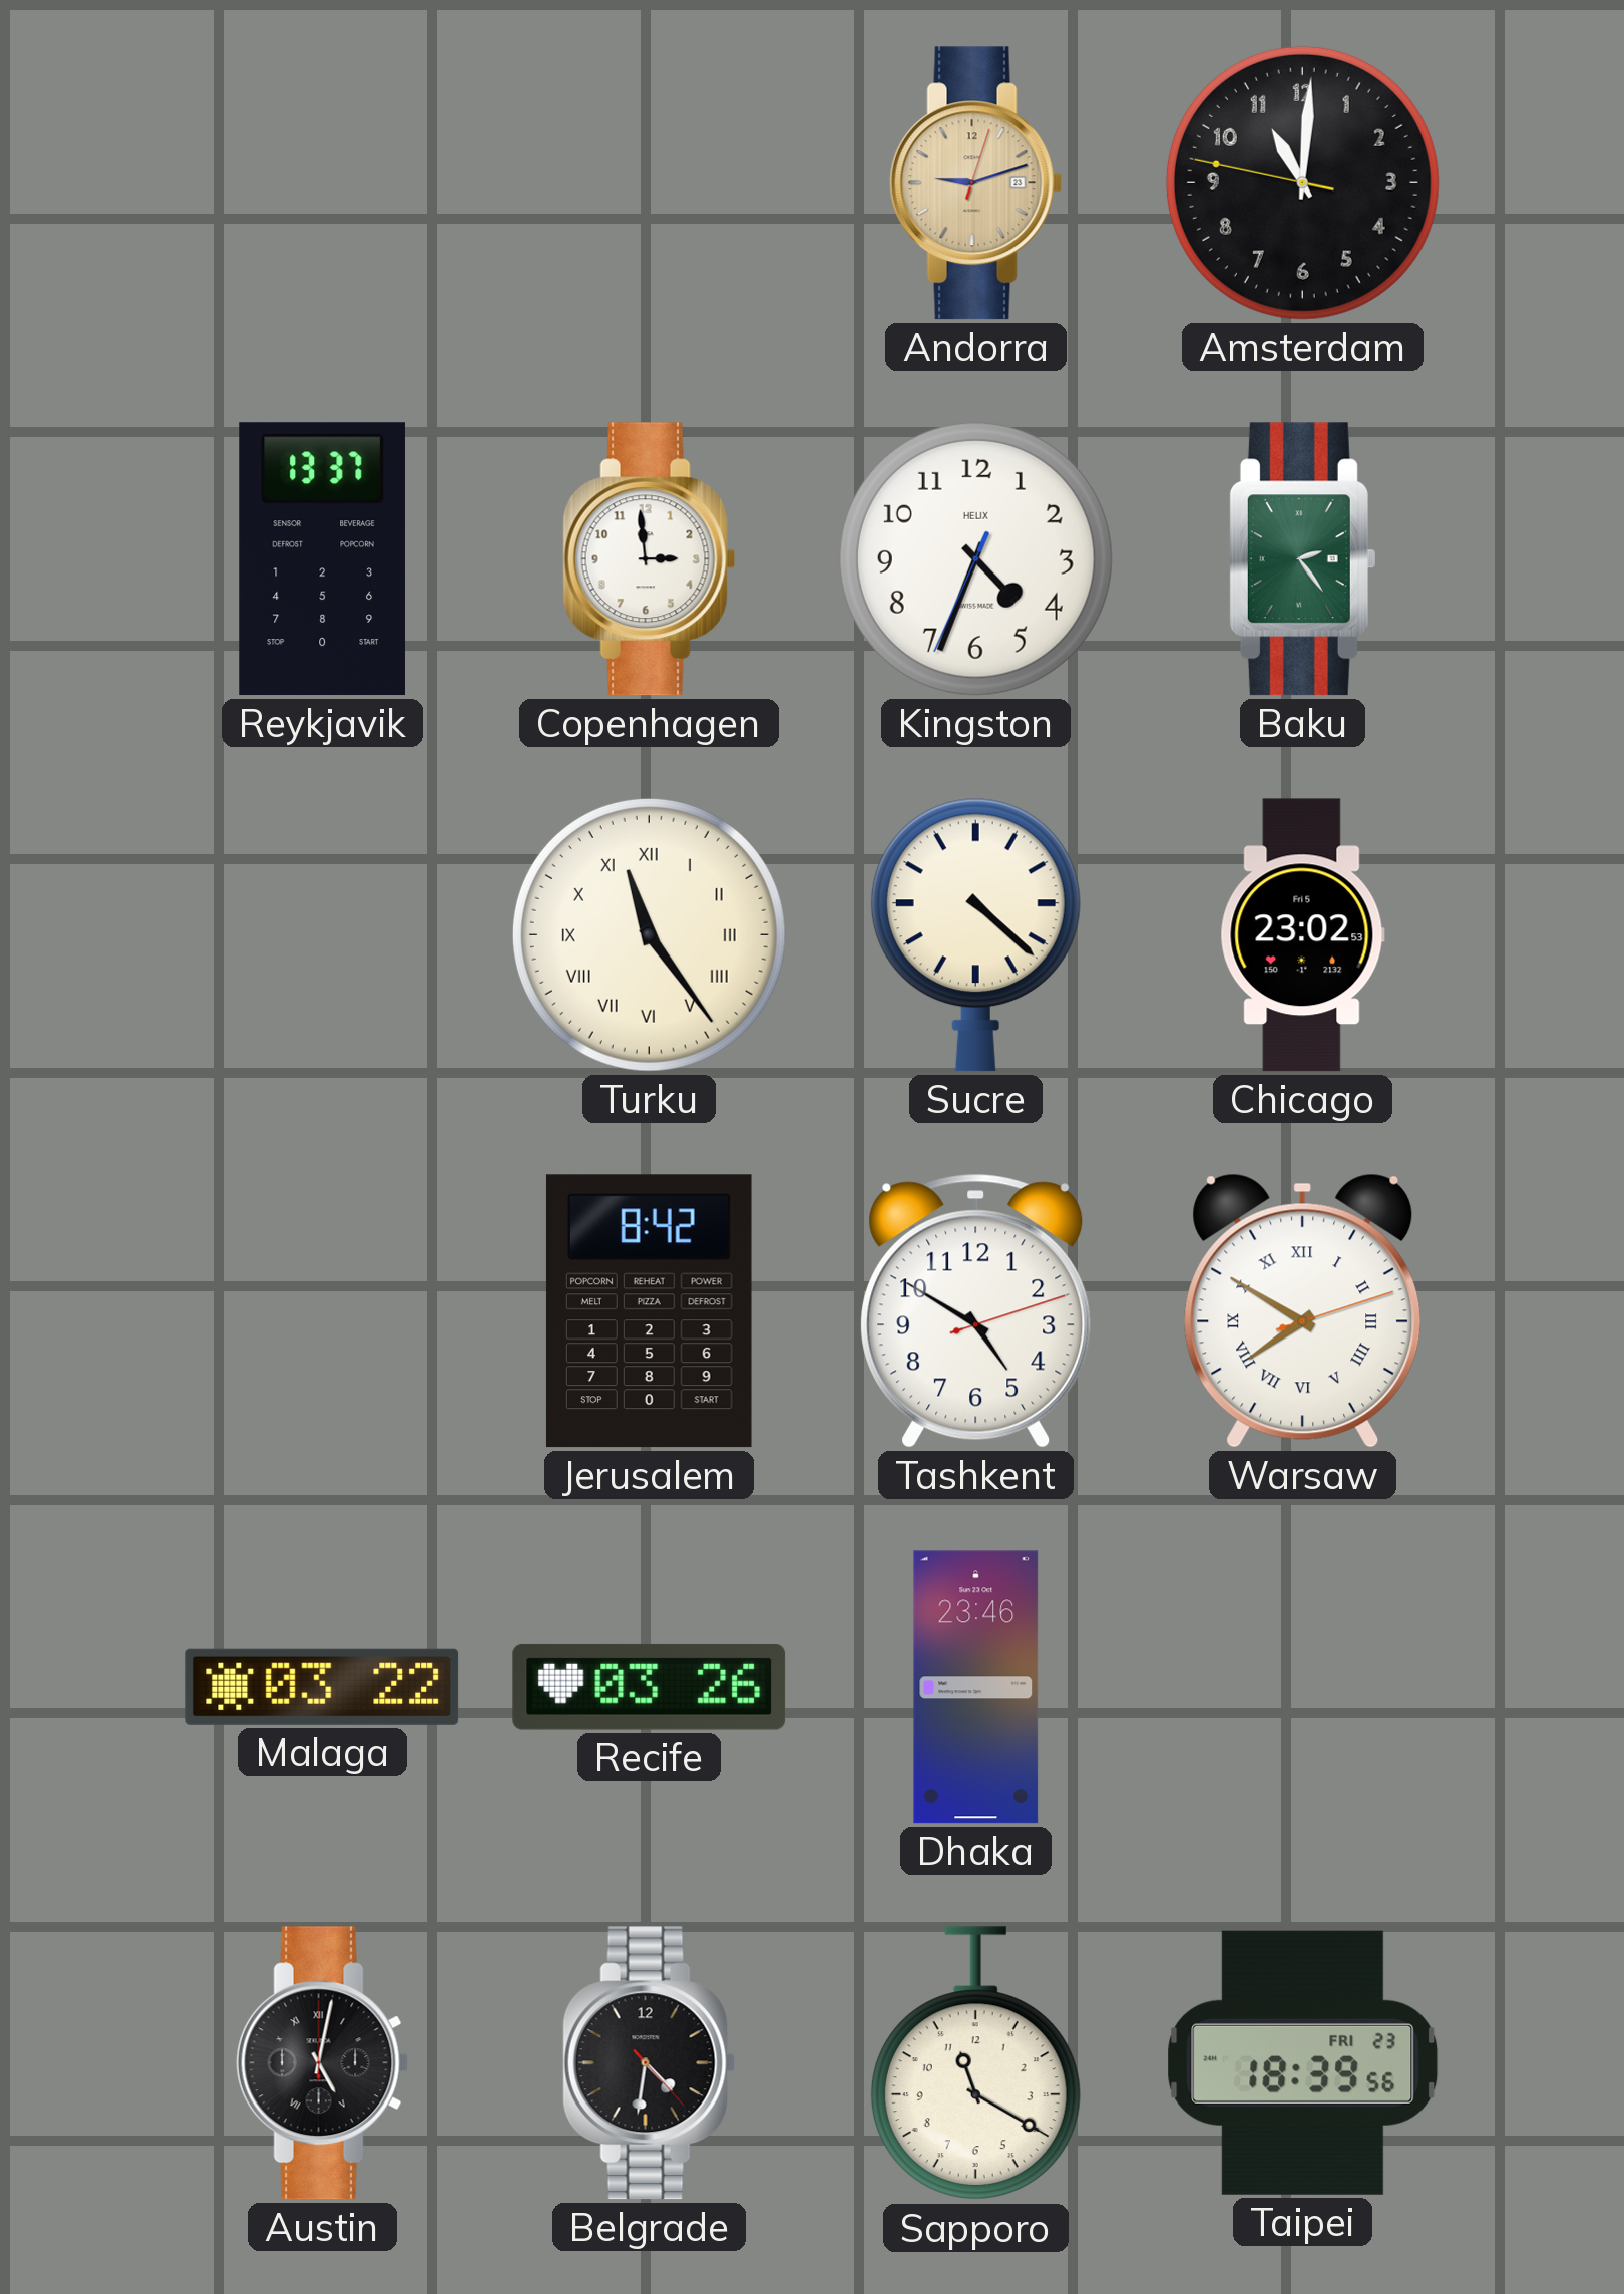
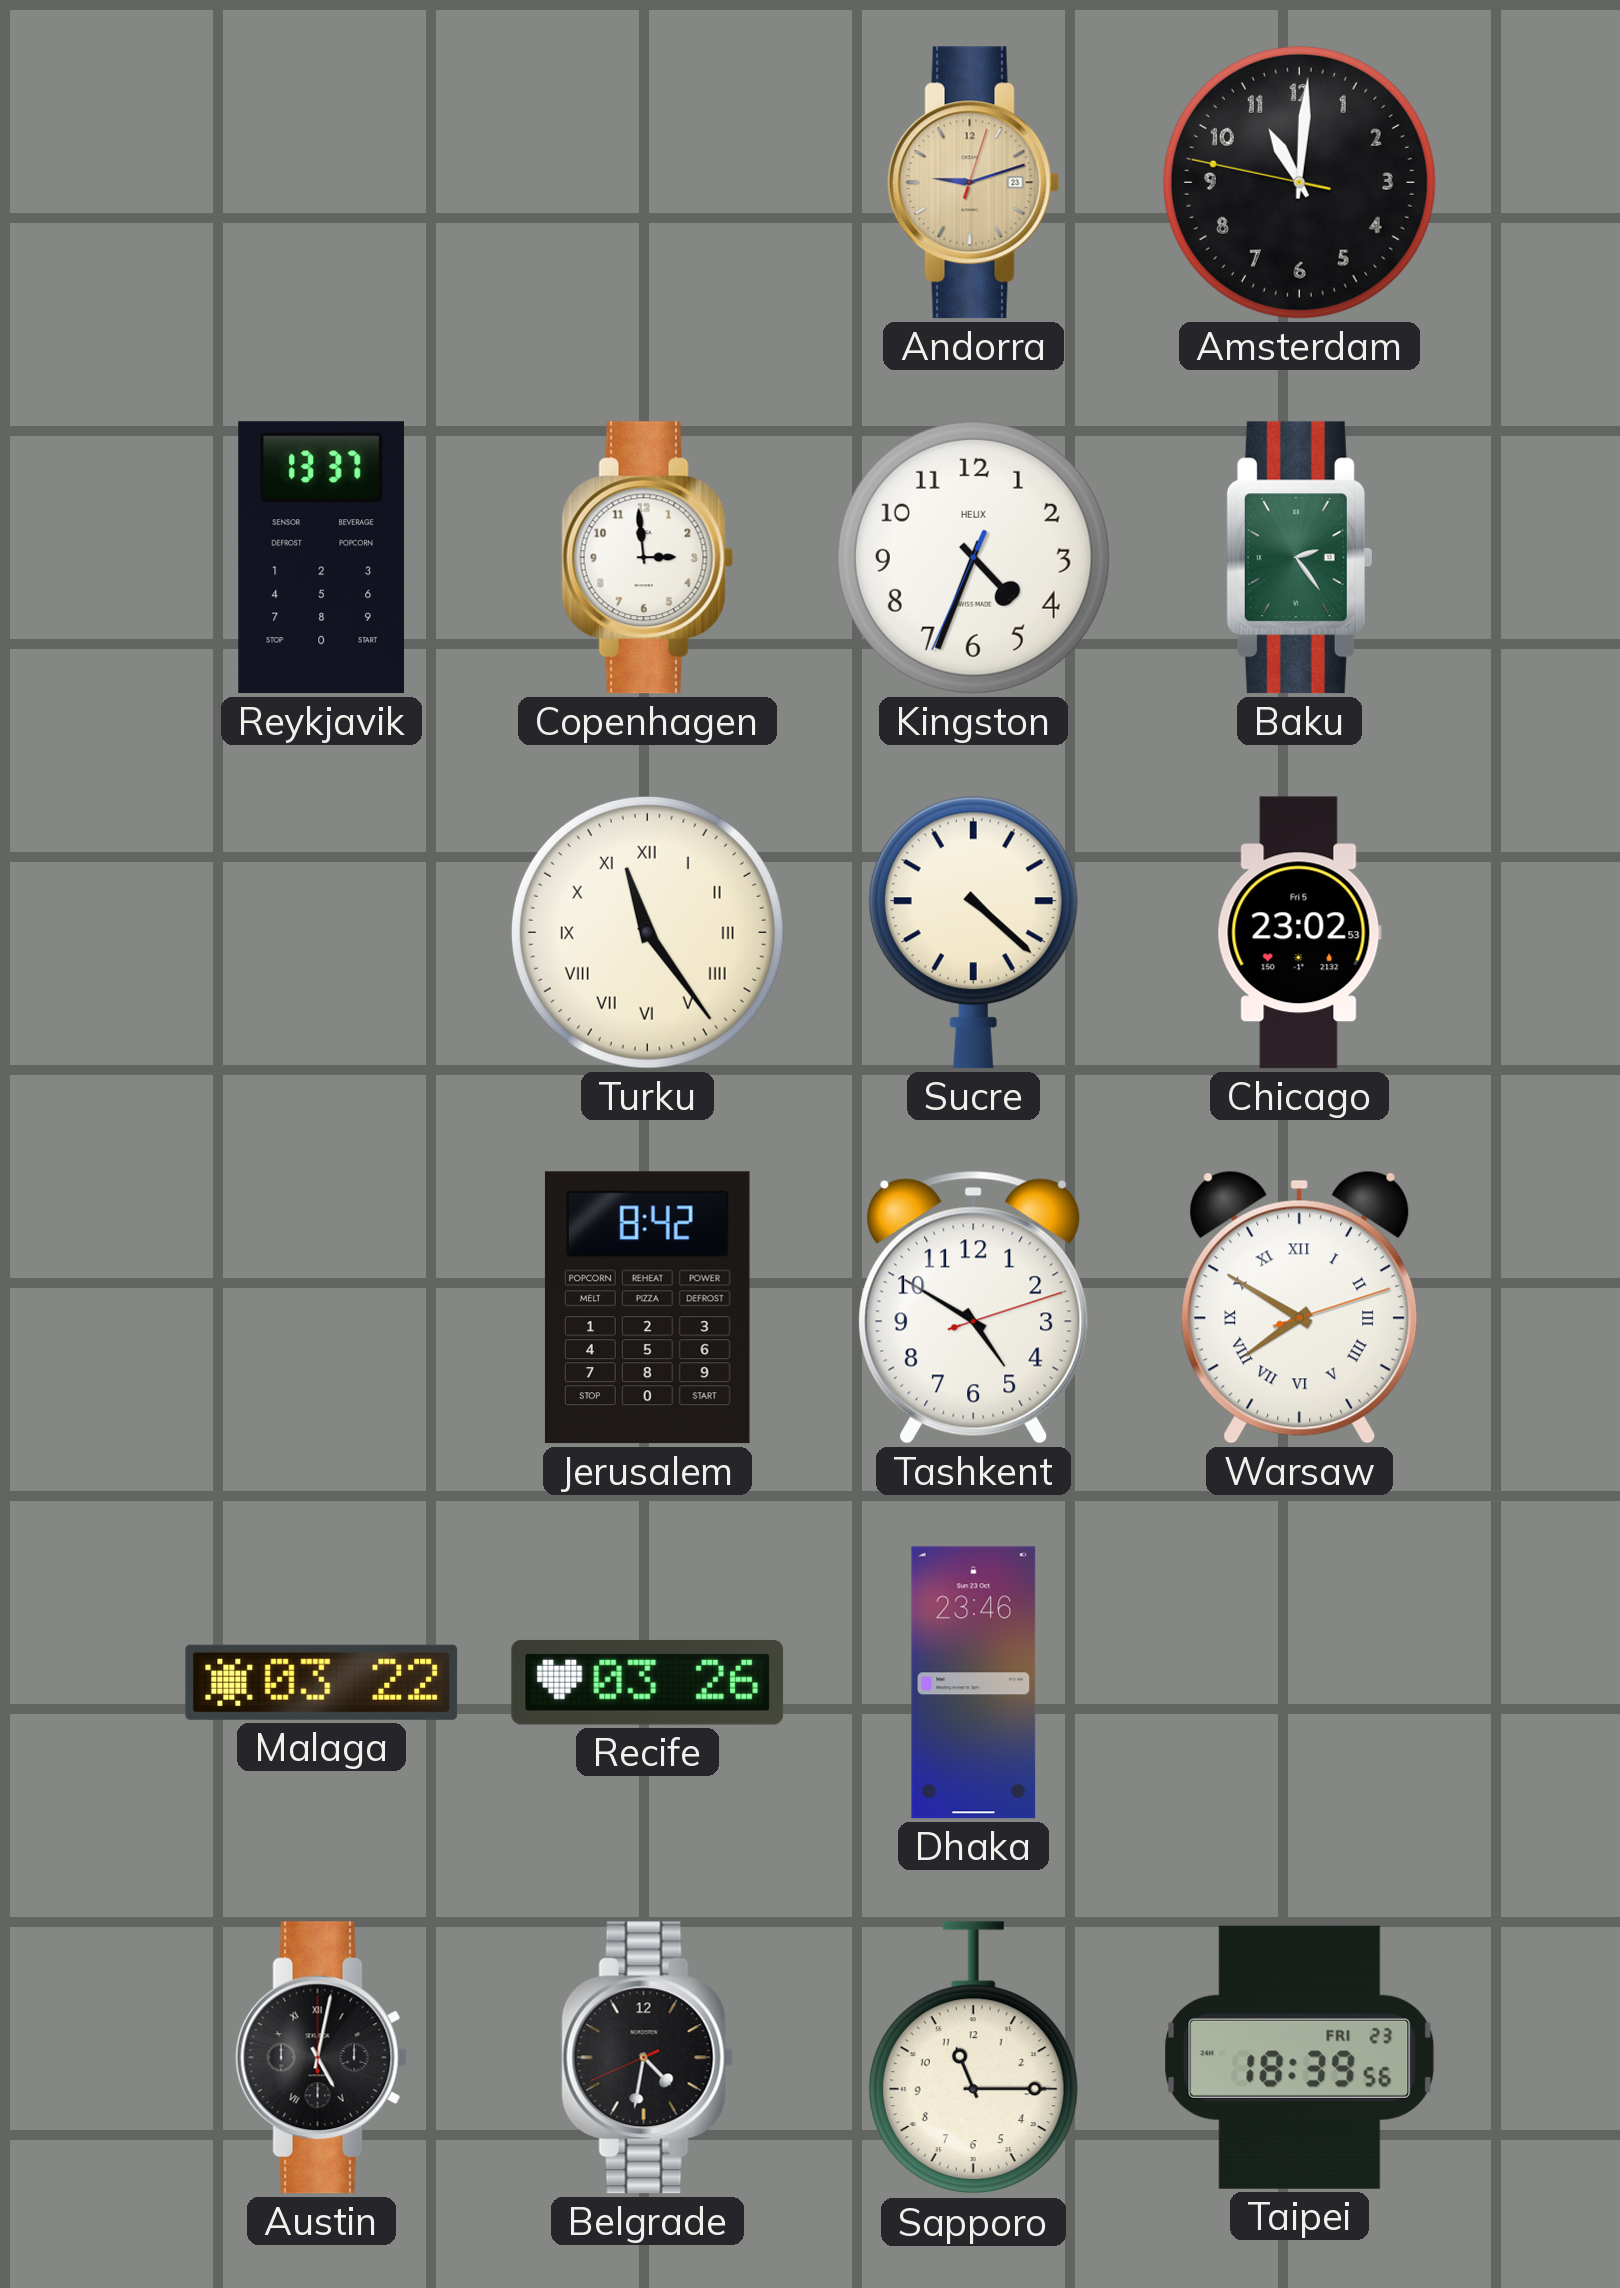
Belgrade: 4:31:23 -> 4:31:41
Sapporo: 11:20 -> 11:15
